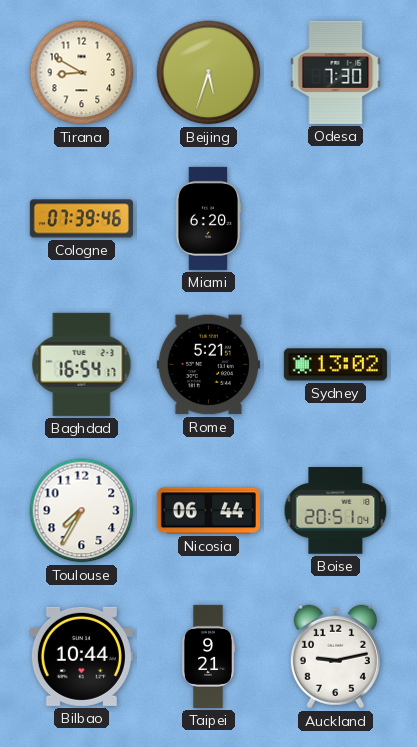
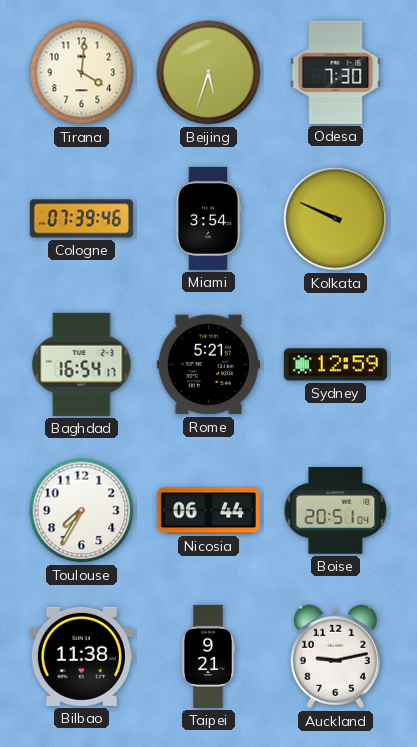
Tirana: 8:50 -> 4:01
Miami: 6:20 -> 3:54
Kolkata: none -> 9:49
Sydney: 13:02 -> 12:59
Bilbao: 10:44 -> 11:38
